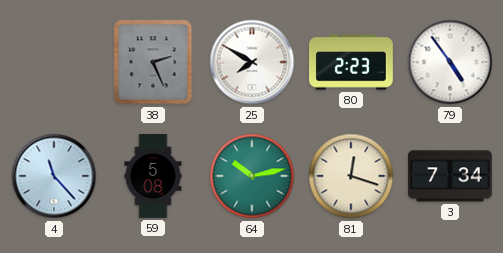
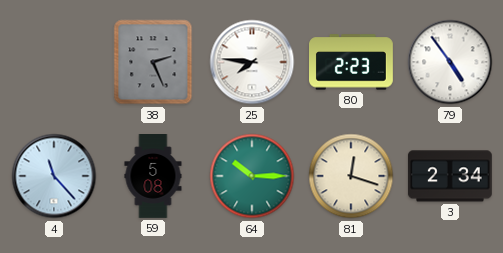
25: 7:50 -> 7:46
64: 10:13 -> 10:15
3: 7:34 -> 2:34
